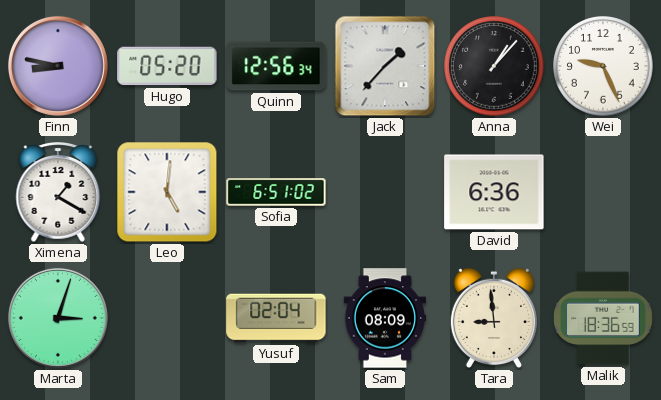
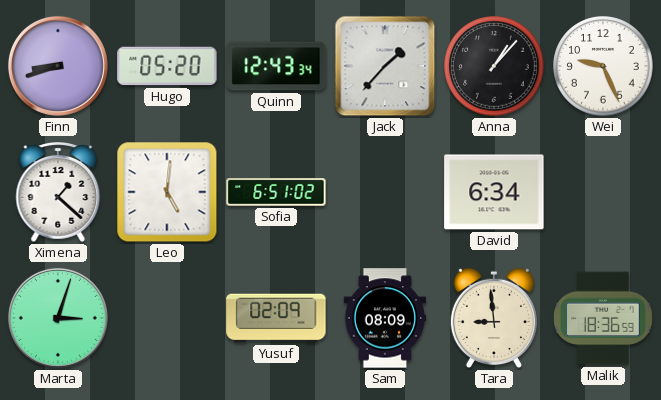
Finn: 8:47 -> 8:42
Quinn: 12:56 -> 12:43
Ximena: 1:20 -> 1:22
David: 6:36 -> 6:34
Yusuf: 02:04 -> 02:09
